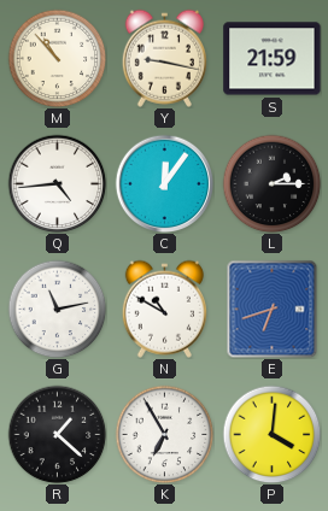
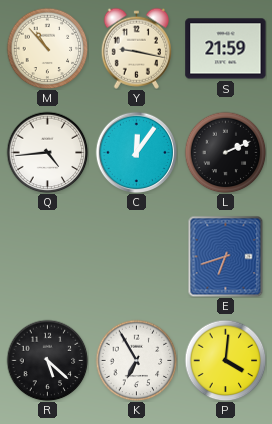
L: 2:15 -> 2:11
G: 11:13 -> none
N: 10:50 -> none
R: 1:22 -> 5:22
